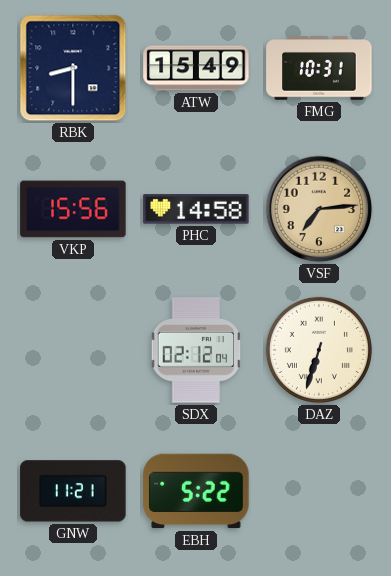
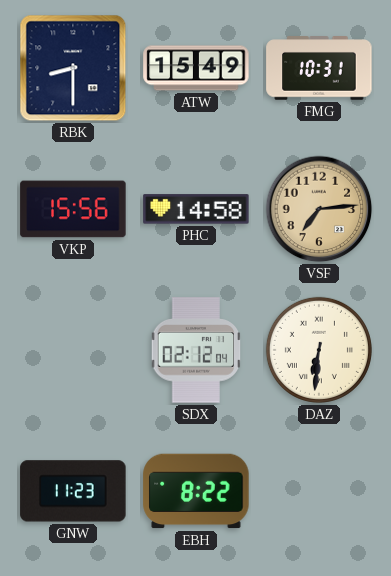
DAZ: 6:33 -> 6:31
GNW: 11:21 -> 11:23
EBH: 5:22 -> 8:22
